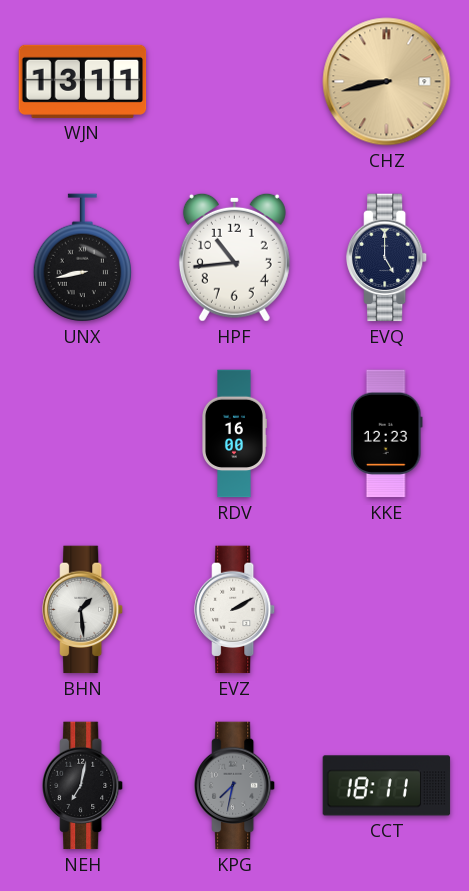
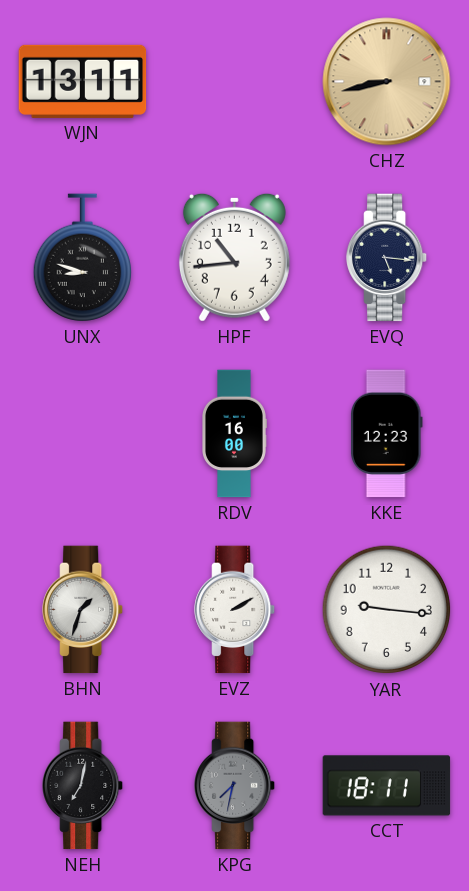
UNX: 8:43 -> 8:48
EVQ: 5:00 -> 5:16
BHN: 1:29 -> 1:33
YAR: none -> 9:16
